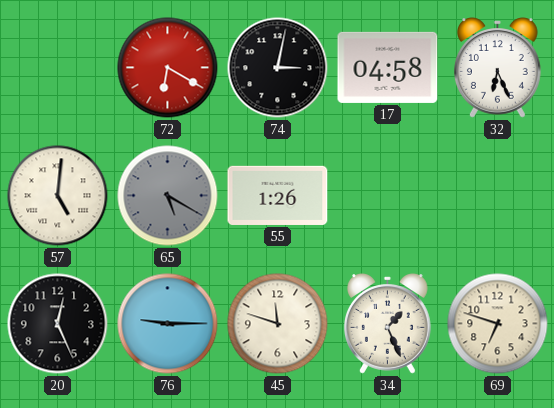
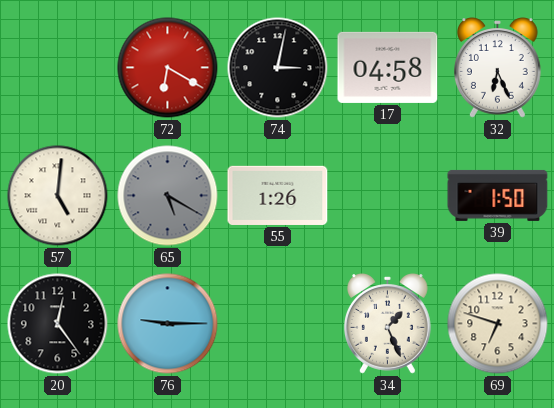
39: none -> 1:50
20: 12:26 -> 12:24
45: 11:48 -> none
